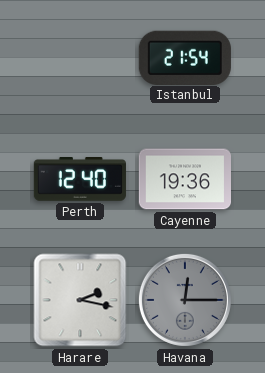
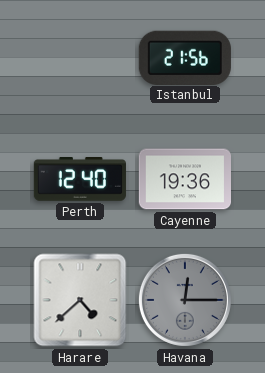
Istanbul: 21:54 -> 21:56
Harare: 2:17 -> 4:38
